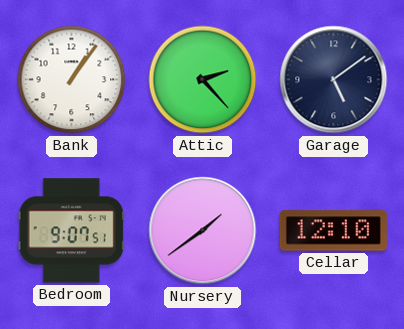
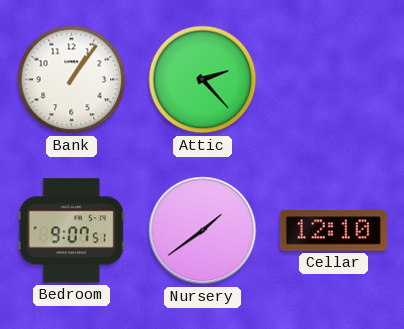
Garage: 5:09 -> none
